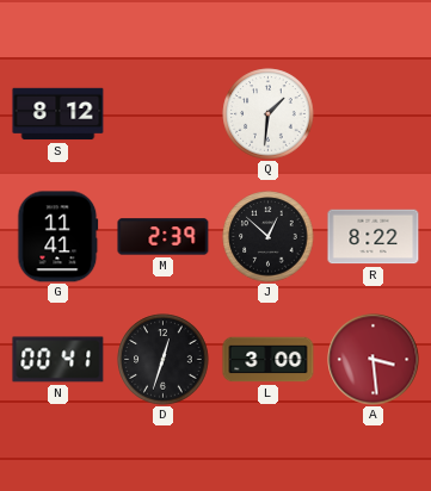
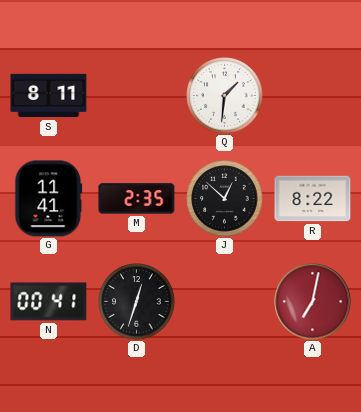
S: 8:12 -> 8:11
M: 2:39 -> 2:35
L: 3:00 -> none
A: 3:29 -> 7:02
